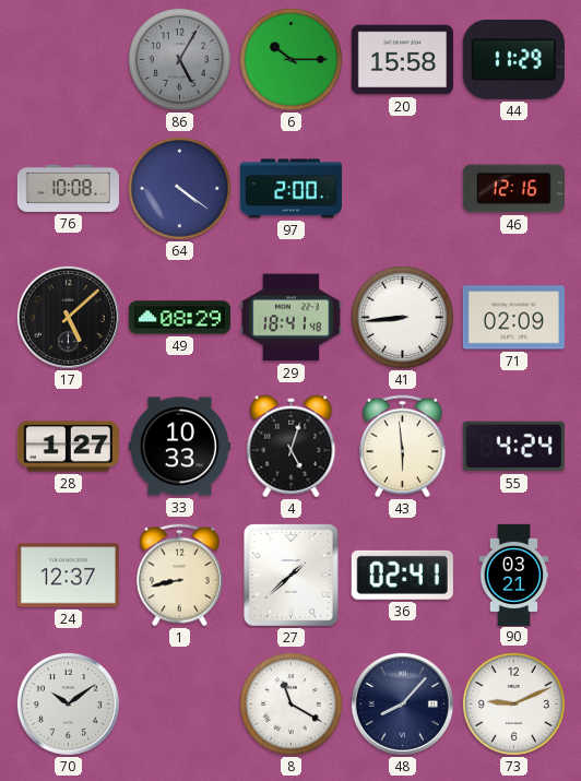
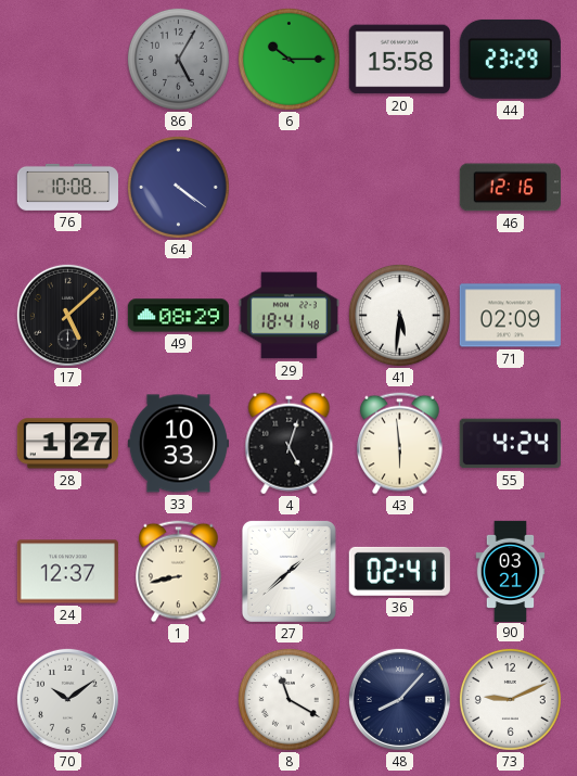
44: 11:29 -> 23:29
97: 2:00 -> none
41: 8:44 -> 5:31
